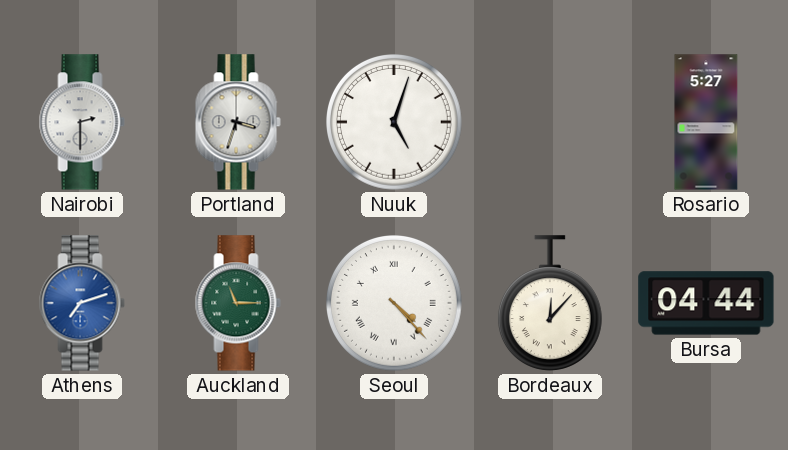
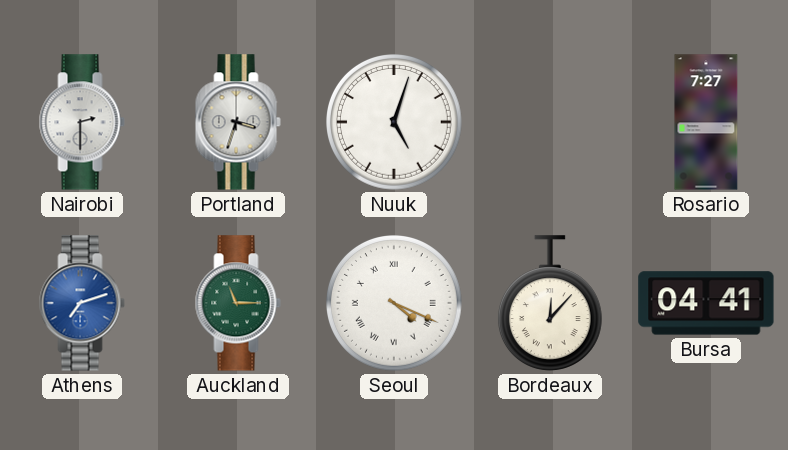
Rosario: 5:27 -> 7:27
Seoul: 4:23 -> 4:19
Bursa: 04:44 -> 04:41
